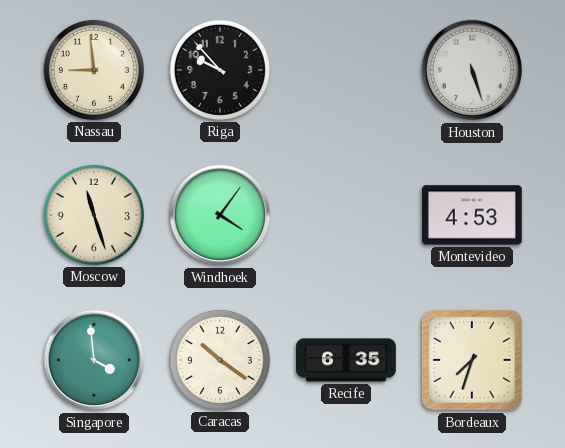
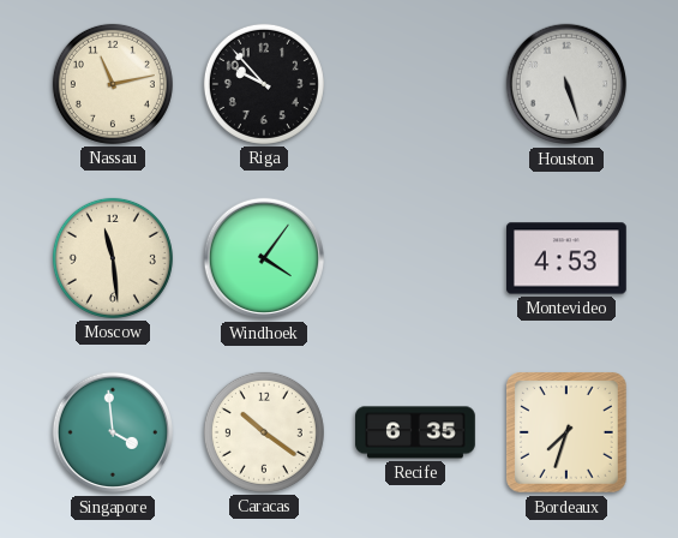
Nassau: 8:59 -> 11:13
Moscow: 11:27 -> 11:29
